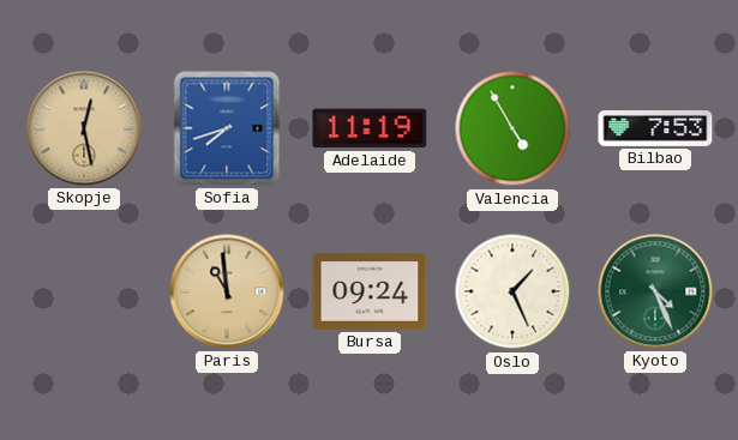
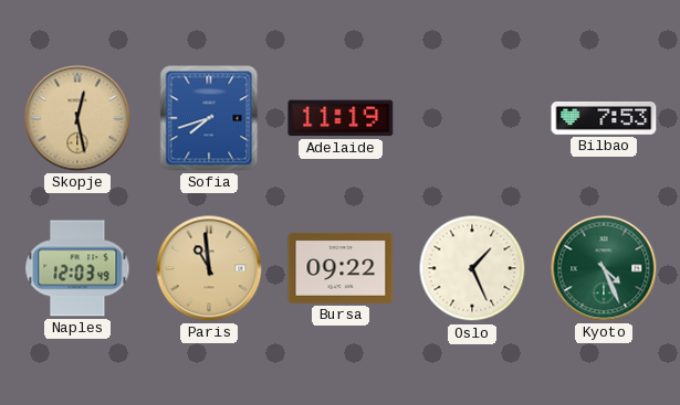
Valencia: 4:55 -> none
Naples: none -> 12:03
Bursa: 09:24 -> 09:22
